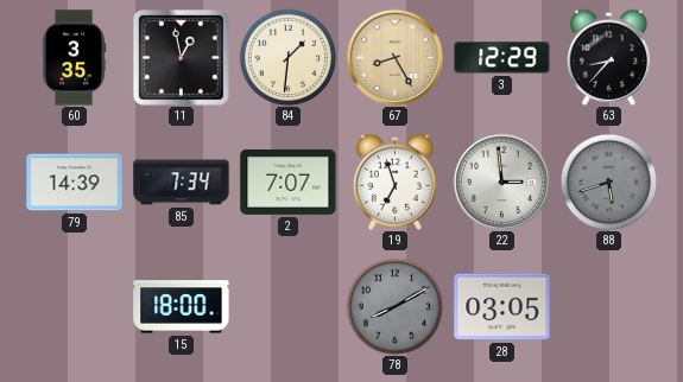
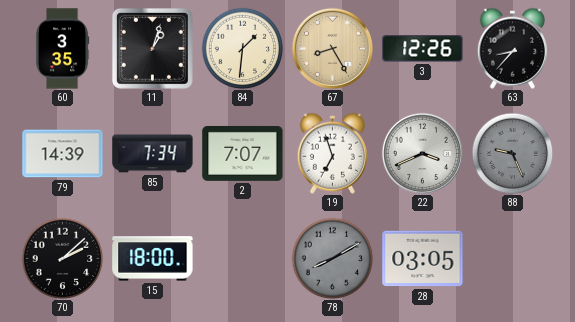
11: 12:58 -> 1:03
3: 12:29 -> 12:26
22: 2:59 -> 3:41
88: 5:42 -> 9:26
70: none -> 2:08
